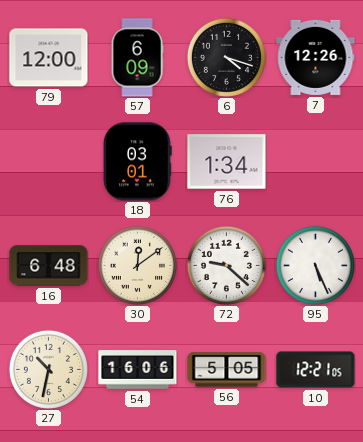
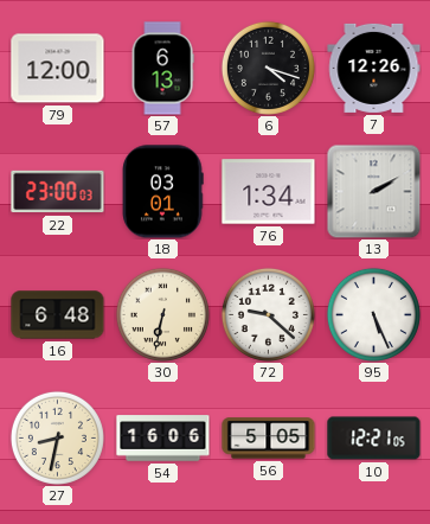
57: 6:09 -> 6:13
22: none -> 23:00
13: none -> 2:10
30: 12:09 -> 6:32
27: 10:32 -> 8:32
